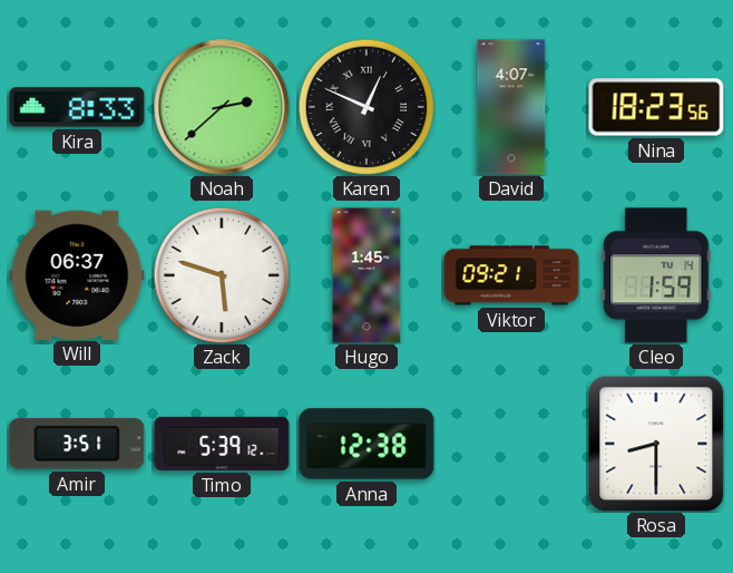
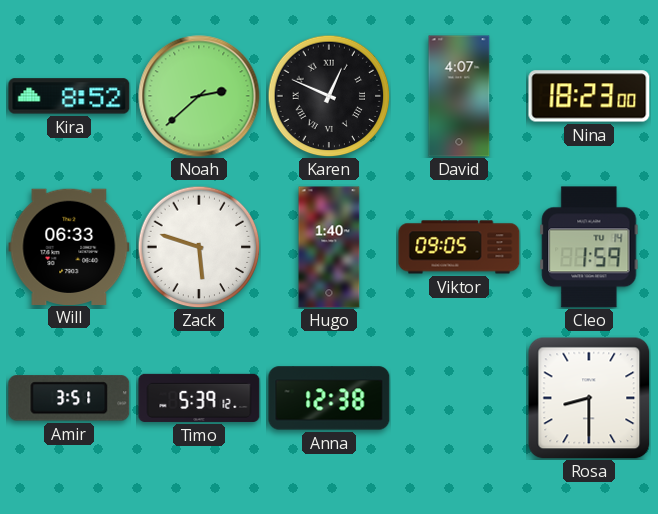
Kira: 8:33 -> 8:52
Nina: 18:23:56 -> 18:23:00
Will: 06:37 -> 06:33
Hugo: 1:45 -> 1:40
Viktor: 09:21 -> 09:05
